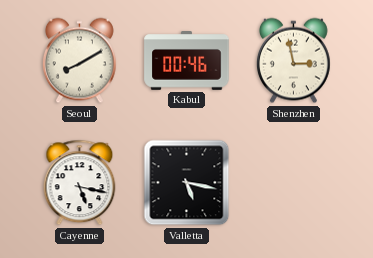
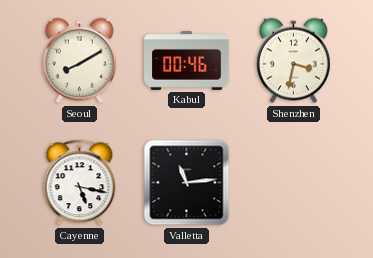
Shenzhen: 2:58 -> 3:32
Valletta: 5:17 -> 11:14
